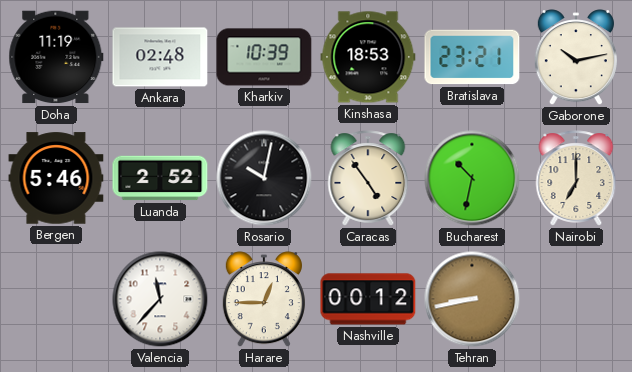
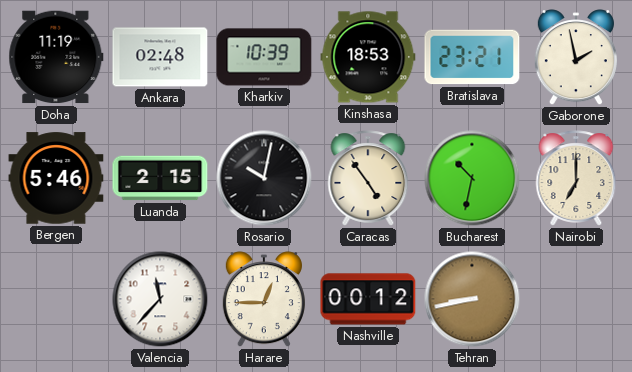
Gaborone: 10:13 -> 1:58
Luanda: 2:52 -> 2:15
